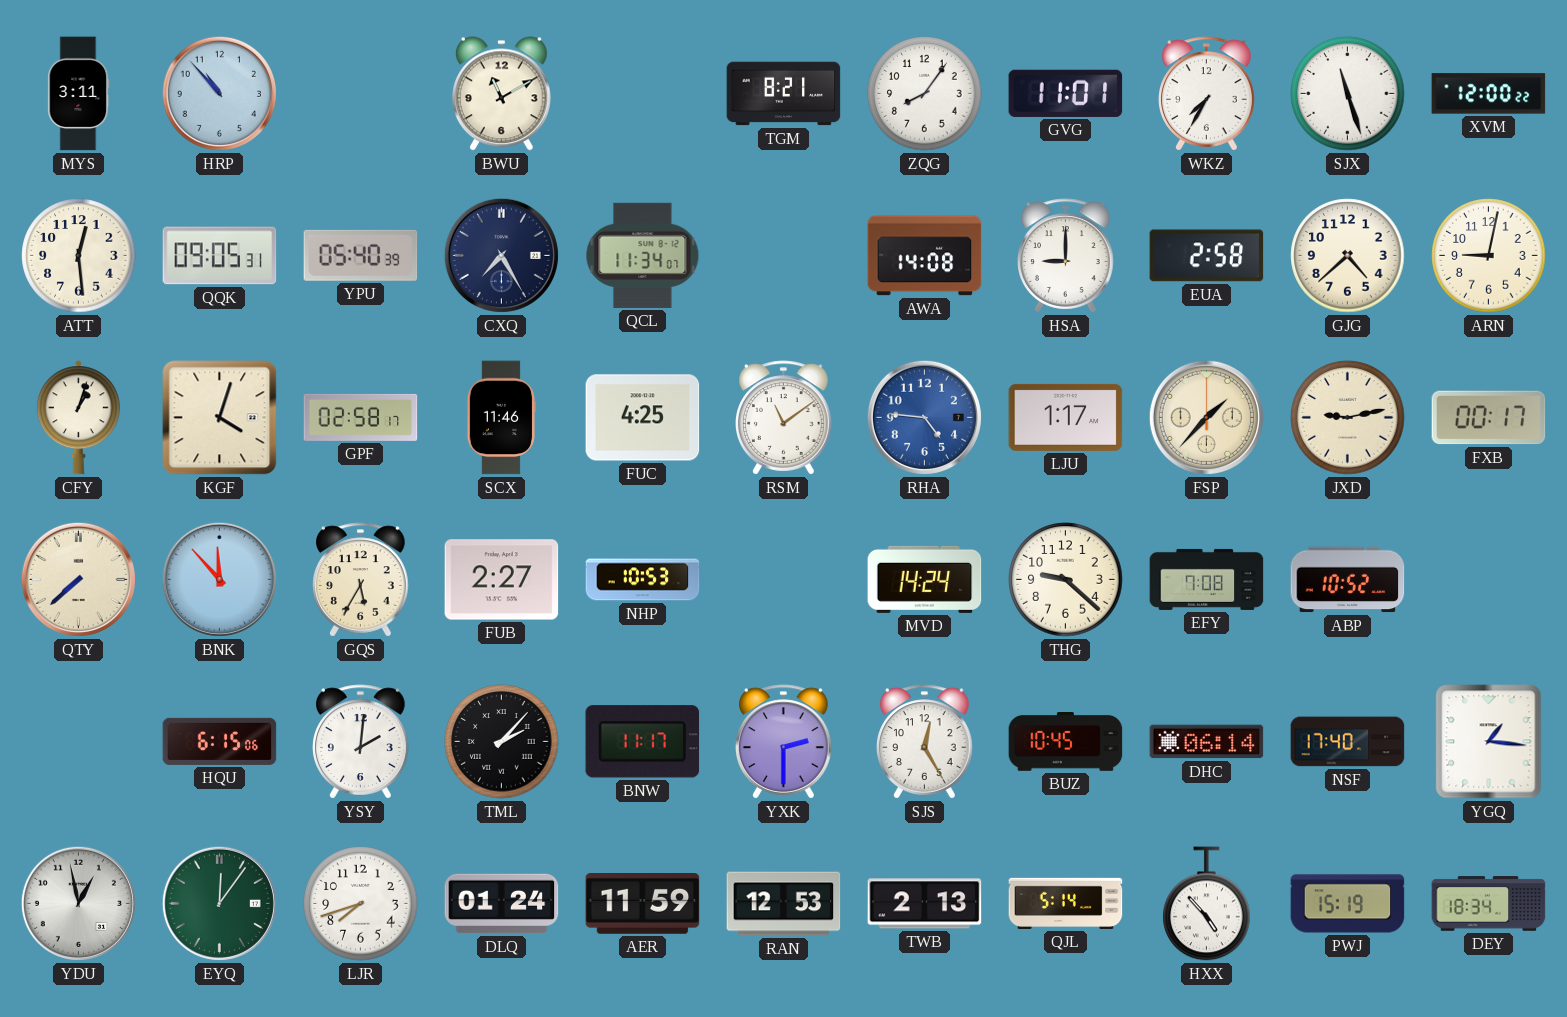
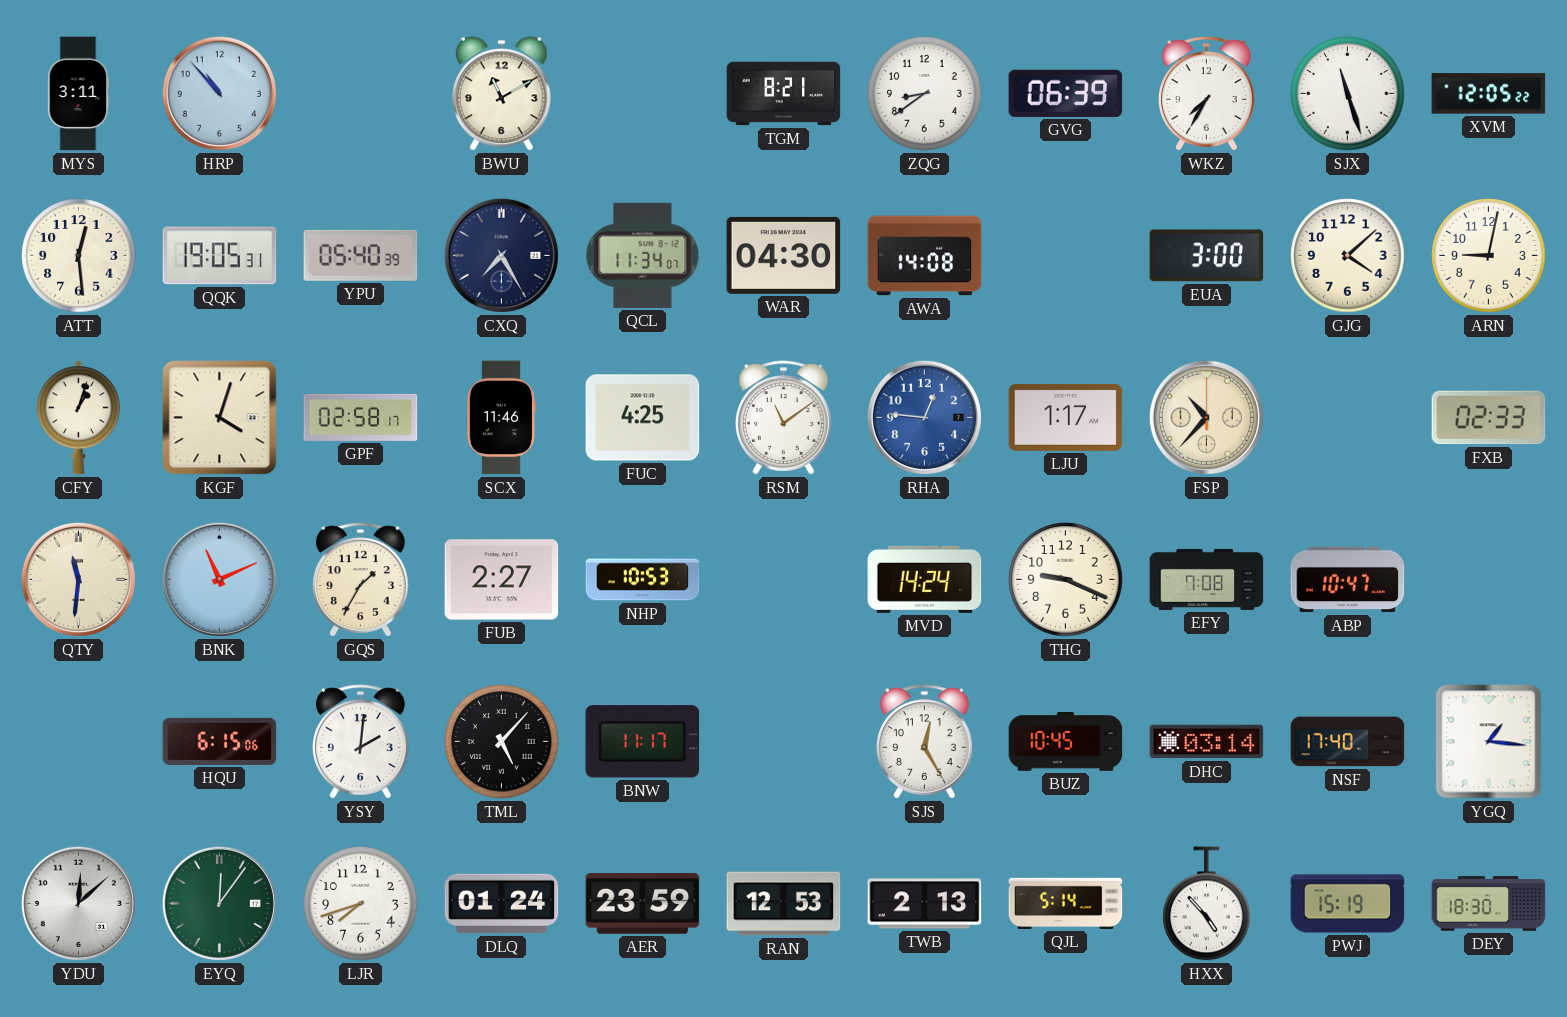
ZQG: 8:06 -> 8:39
GVG: 11:01 -> 06:39
XVM: 12:00 -> 12:05
QQK: 09:05 -> 19:05
WAR: none -> 04:30
HSA: 9:00 -> none
EUA: 2:58 -> 3:00
GJG: 4:38 -> 4:08
RHA: 4:46 -> 12:46
FSP: 1:37 -> 10:37
JXD: 9:13 -> none
FXB: 00:17 -> 02:33
QTY: 7:38 -> 11:31
BNK: 11:53 -> 11:11
GQS: 5:35 -> 1:35
THG: 9:22 -> 9:19
ABP: 10:52 -> 10:47
TML: 2:07 -> 5:07
YXK: 2:30 -> none
DHC: 06:14 -> 03:14
YDU: 12:58 -> 12:08
AER: 11:59 -> 23:59
DEY: 18:34 -> 18:30
